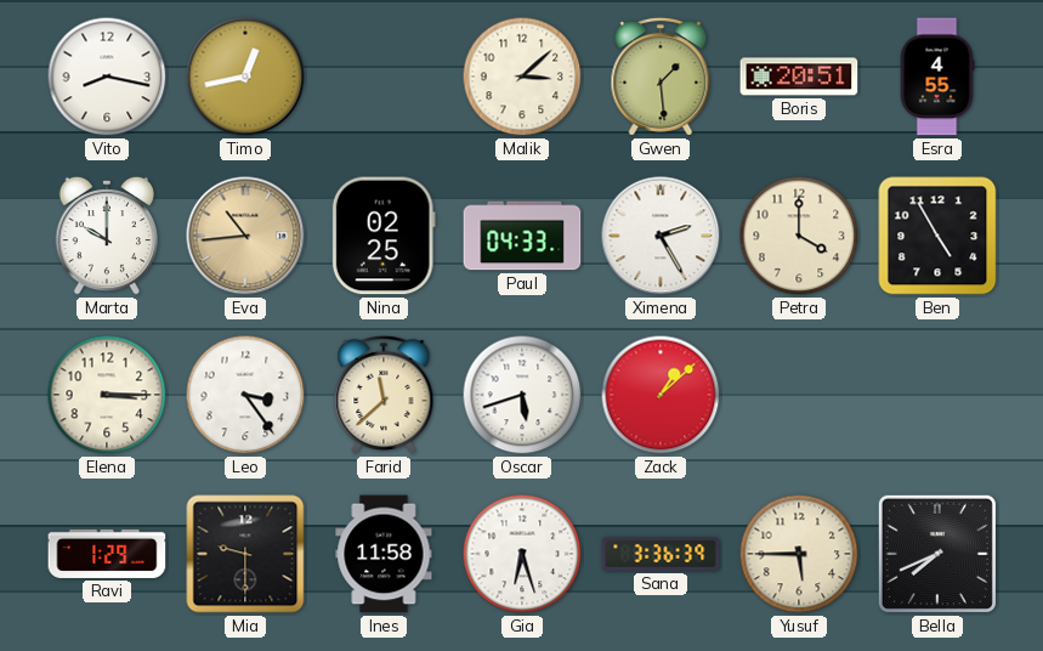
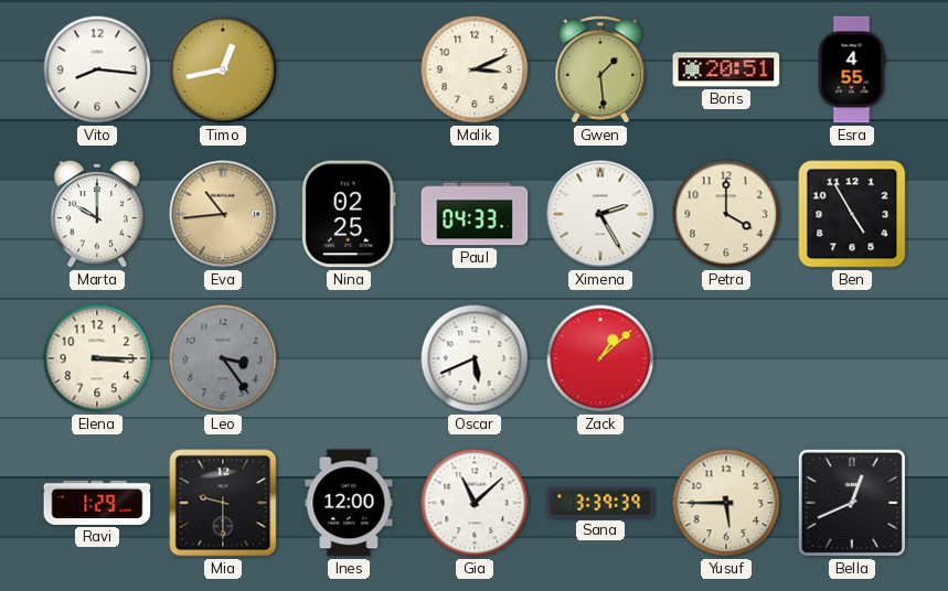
Vito: 8:17 -> 8:16
Malik: 3:08 -> 3:11
Leo dial: white -> grey
Farid: 11:38 -> none
Oscar: 5:42 -> 5:41
Ines: 11:58 -> 12:00
Gia: 6:27 -> 11:08
Sana: 3:36 -> 3:39
Bella: 7:41 -> 12:41
